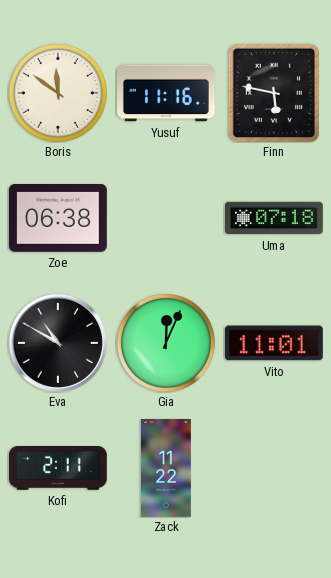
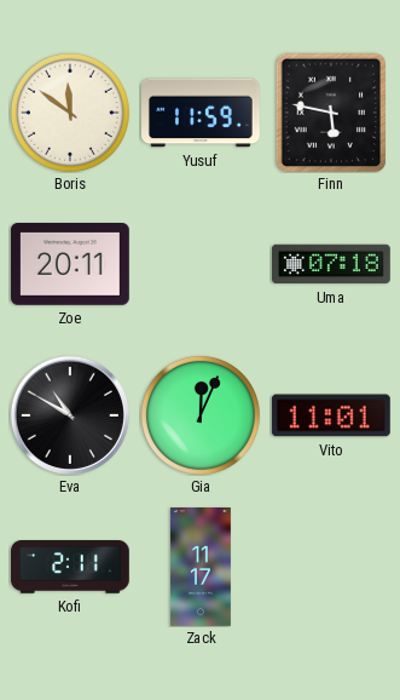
Yusuf: 11:16 -> 11:59
Zoe: 06:38 -> 20:11
Zack: 11:22 -> 11:17
